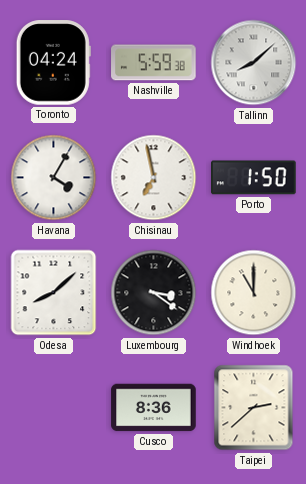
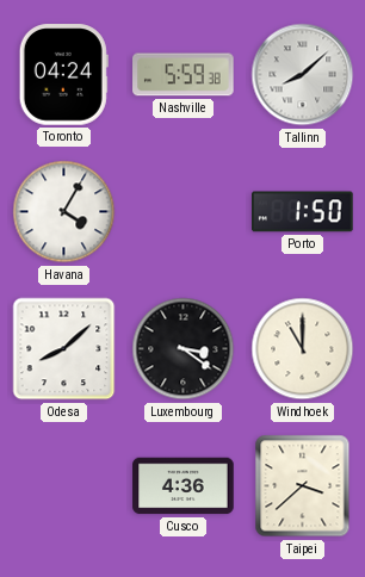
Chisinau: 6:58 -> none
Cusco: 8:36 -> 4:36
Taipei: 2:38 -> 3:38
